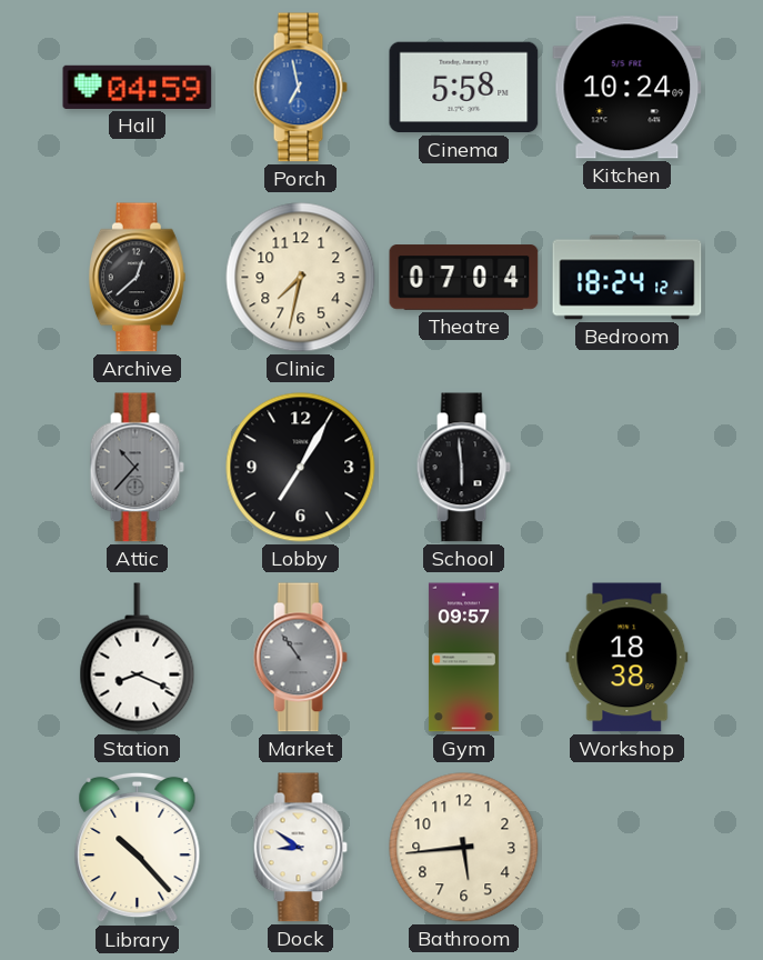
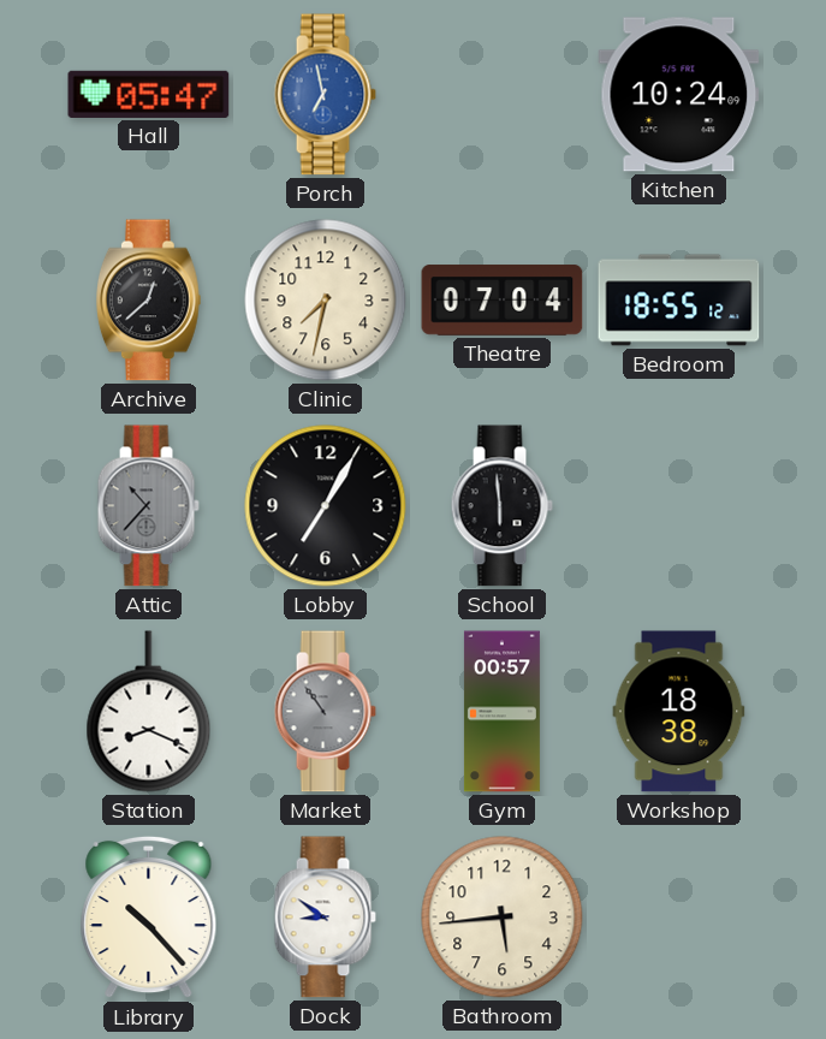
Hall: 04:59 -> 05:47
Cinema: 5:58 -> none
Bedroom: 18:24 -> 18:55
Gym: 09:57 -> 00:57
